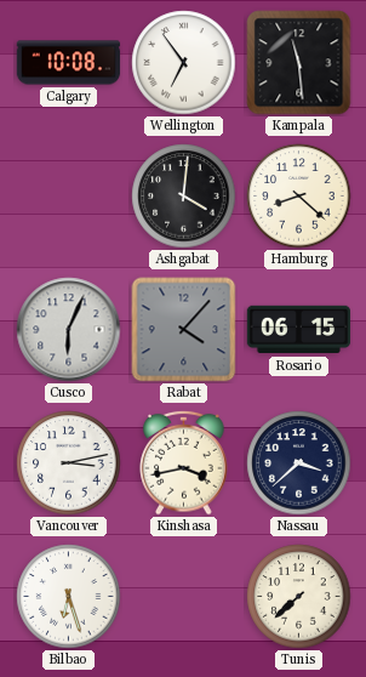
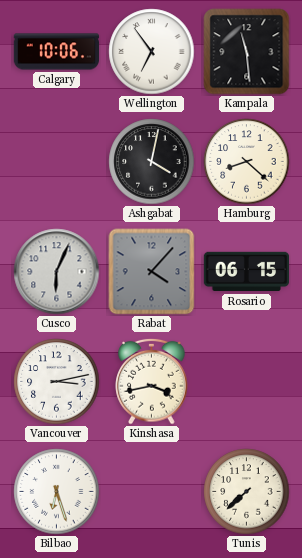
Calgary: 10:08 -> 10:06
Ashgabat: 4:01 -> 4:02
Nassau: 3:38 -> none
